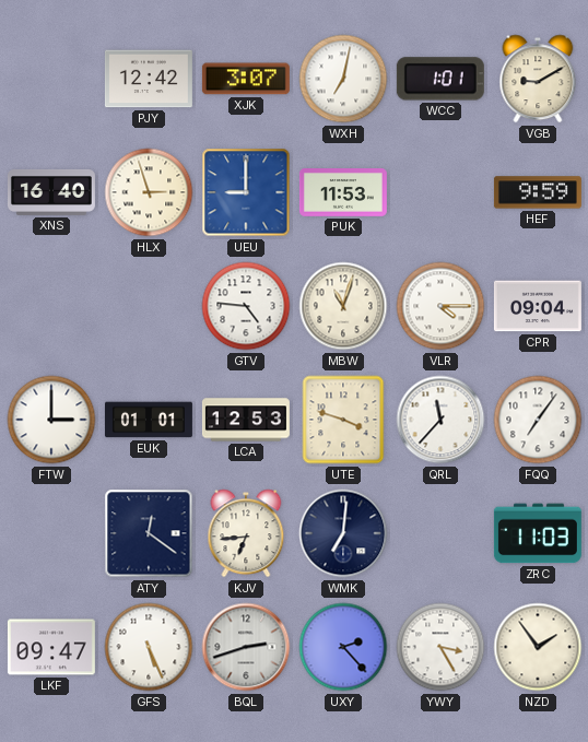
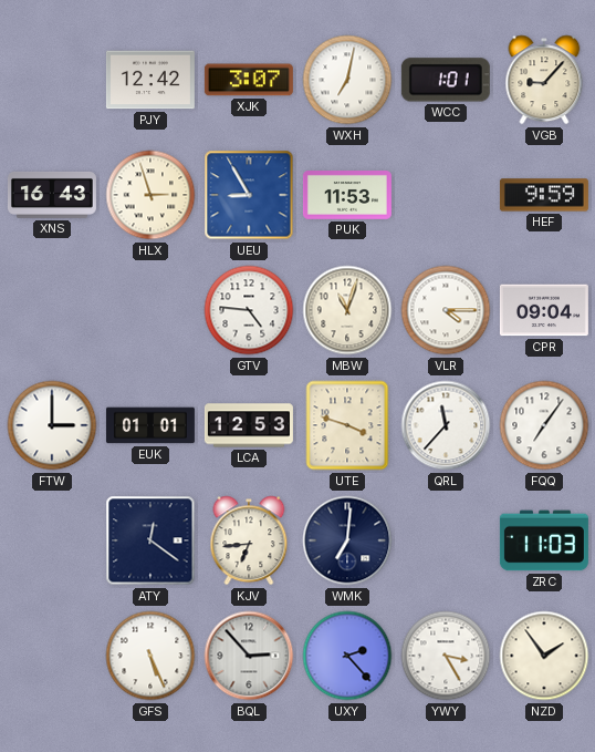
VGB: 9:10 -> 9:07
XNS: 16:40 -> 16:43
UEU: 9:00 -> 8:55
LKF: 09:47 -> none
BQL: 2:42 -> 2:53
